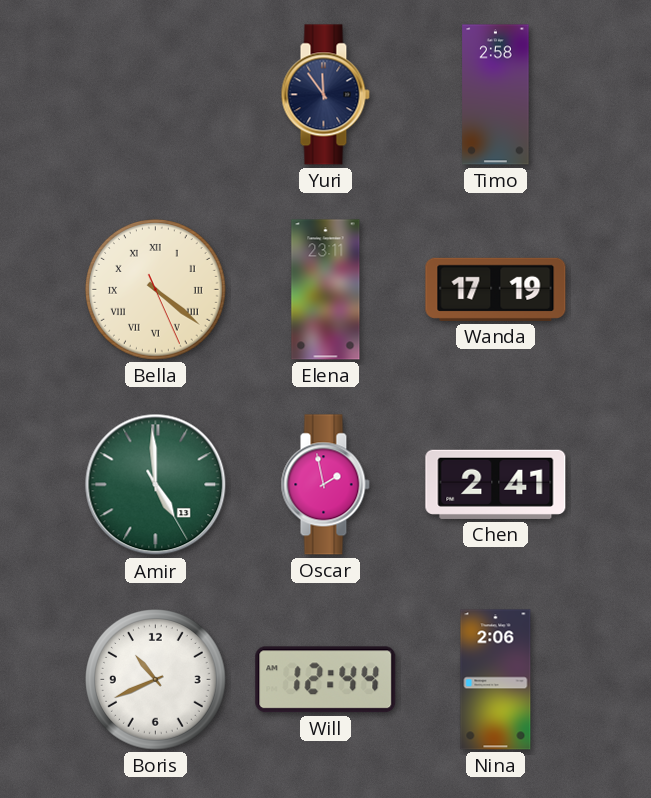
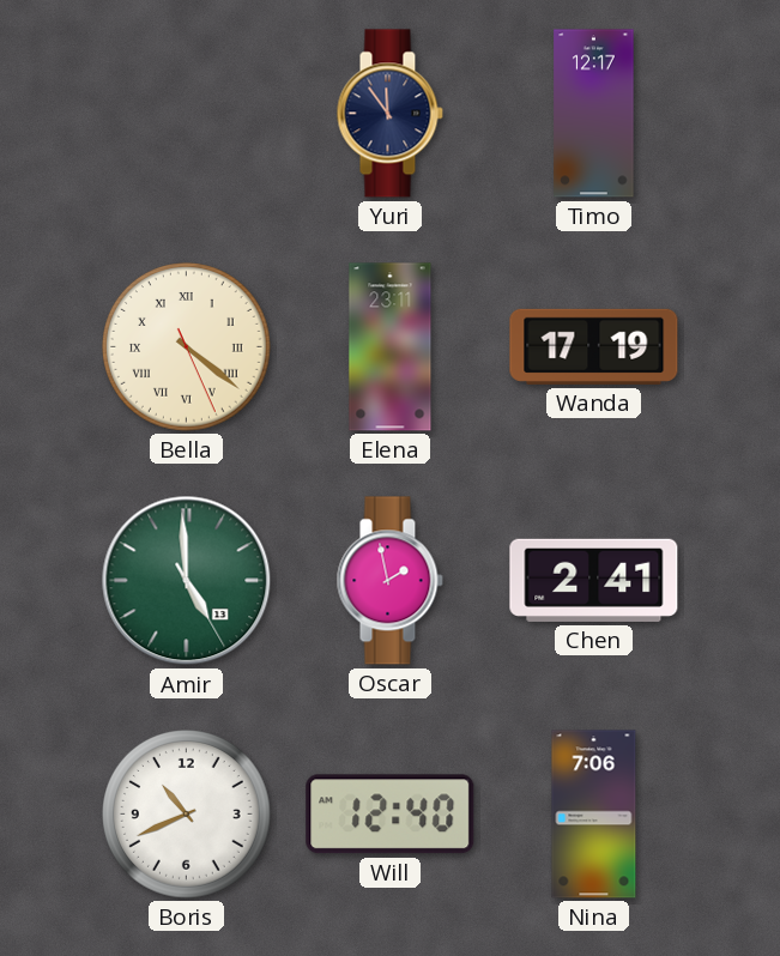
Timo: 2:58 -> 12:17
Will: 12:44 -> 12:40
Nina: 2:06 -> 7:06
